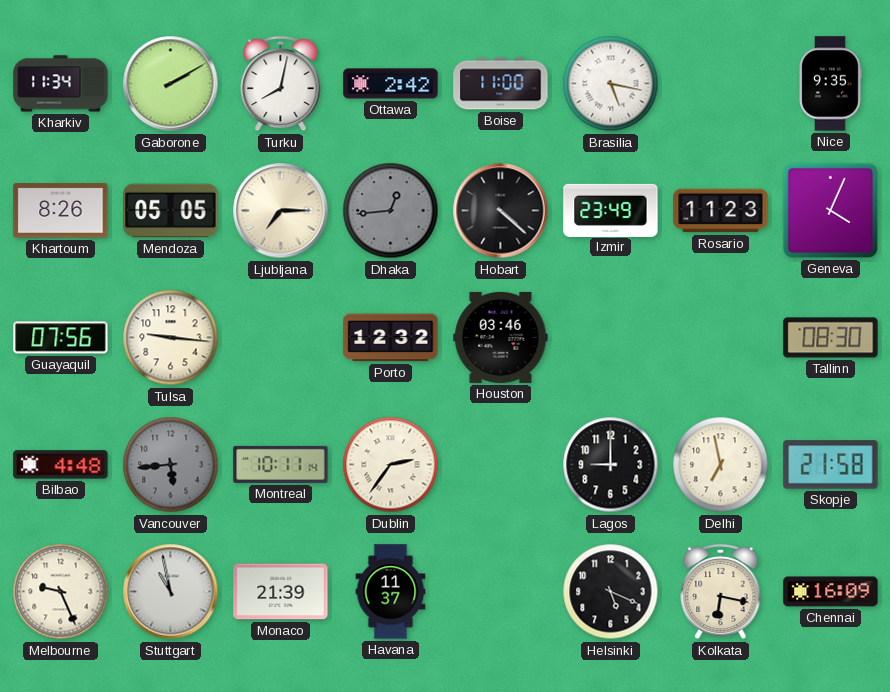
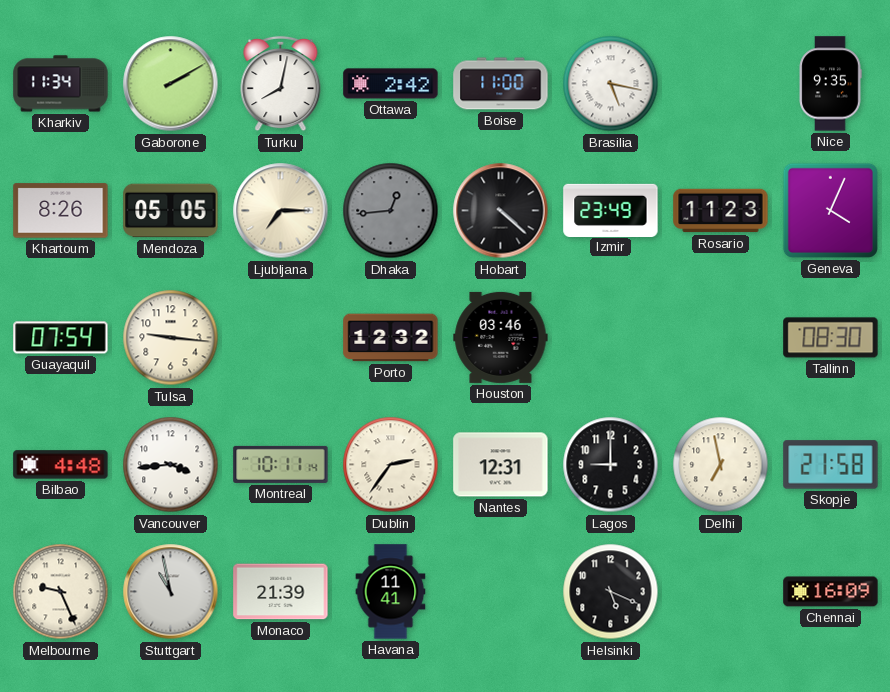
Guayaquil: 07:56 -> 07:54
Vancouver: 5:44 -> 3:44
Vancouver dial: grey -> white
Nantes: none -> 12:31
Havana: 11:37 -> 11:41
Kolkata: 6:17 -> none
